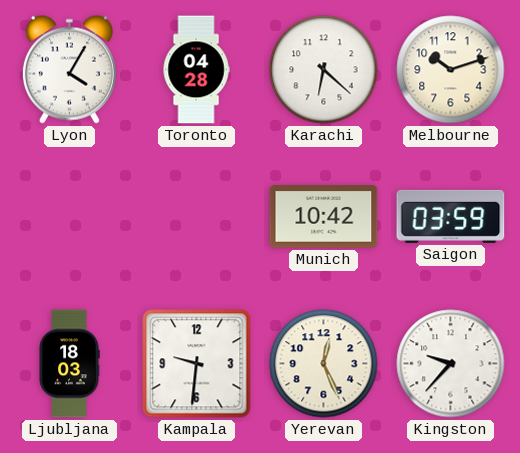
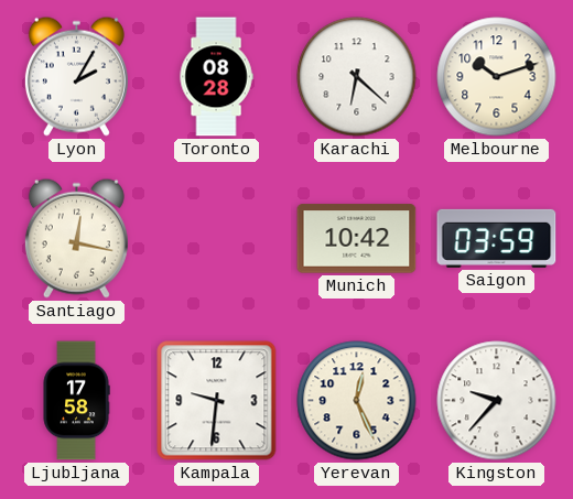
Lyon: 4:05 -> 2:05
Toronto: 04:28 -> 08:28
Santiago: none -> 12:17
Ljubljana: 18:03 -> 17:58
